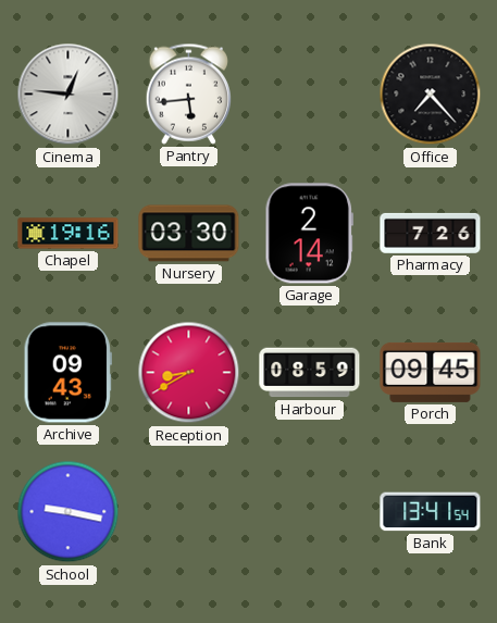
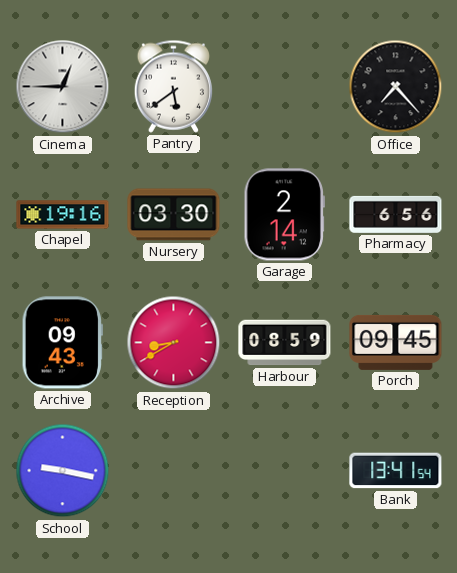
Cinema: 12:46 -> 12:45
Pantry: 5:44 -> 5:39
Pharmacy: 7:26 -> 6:56
